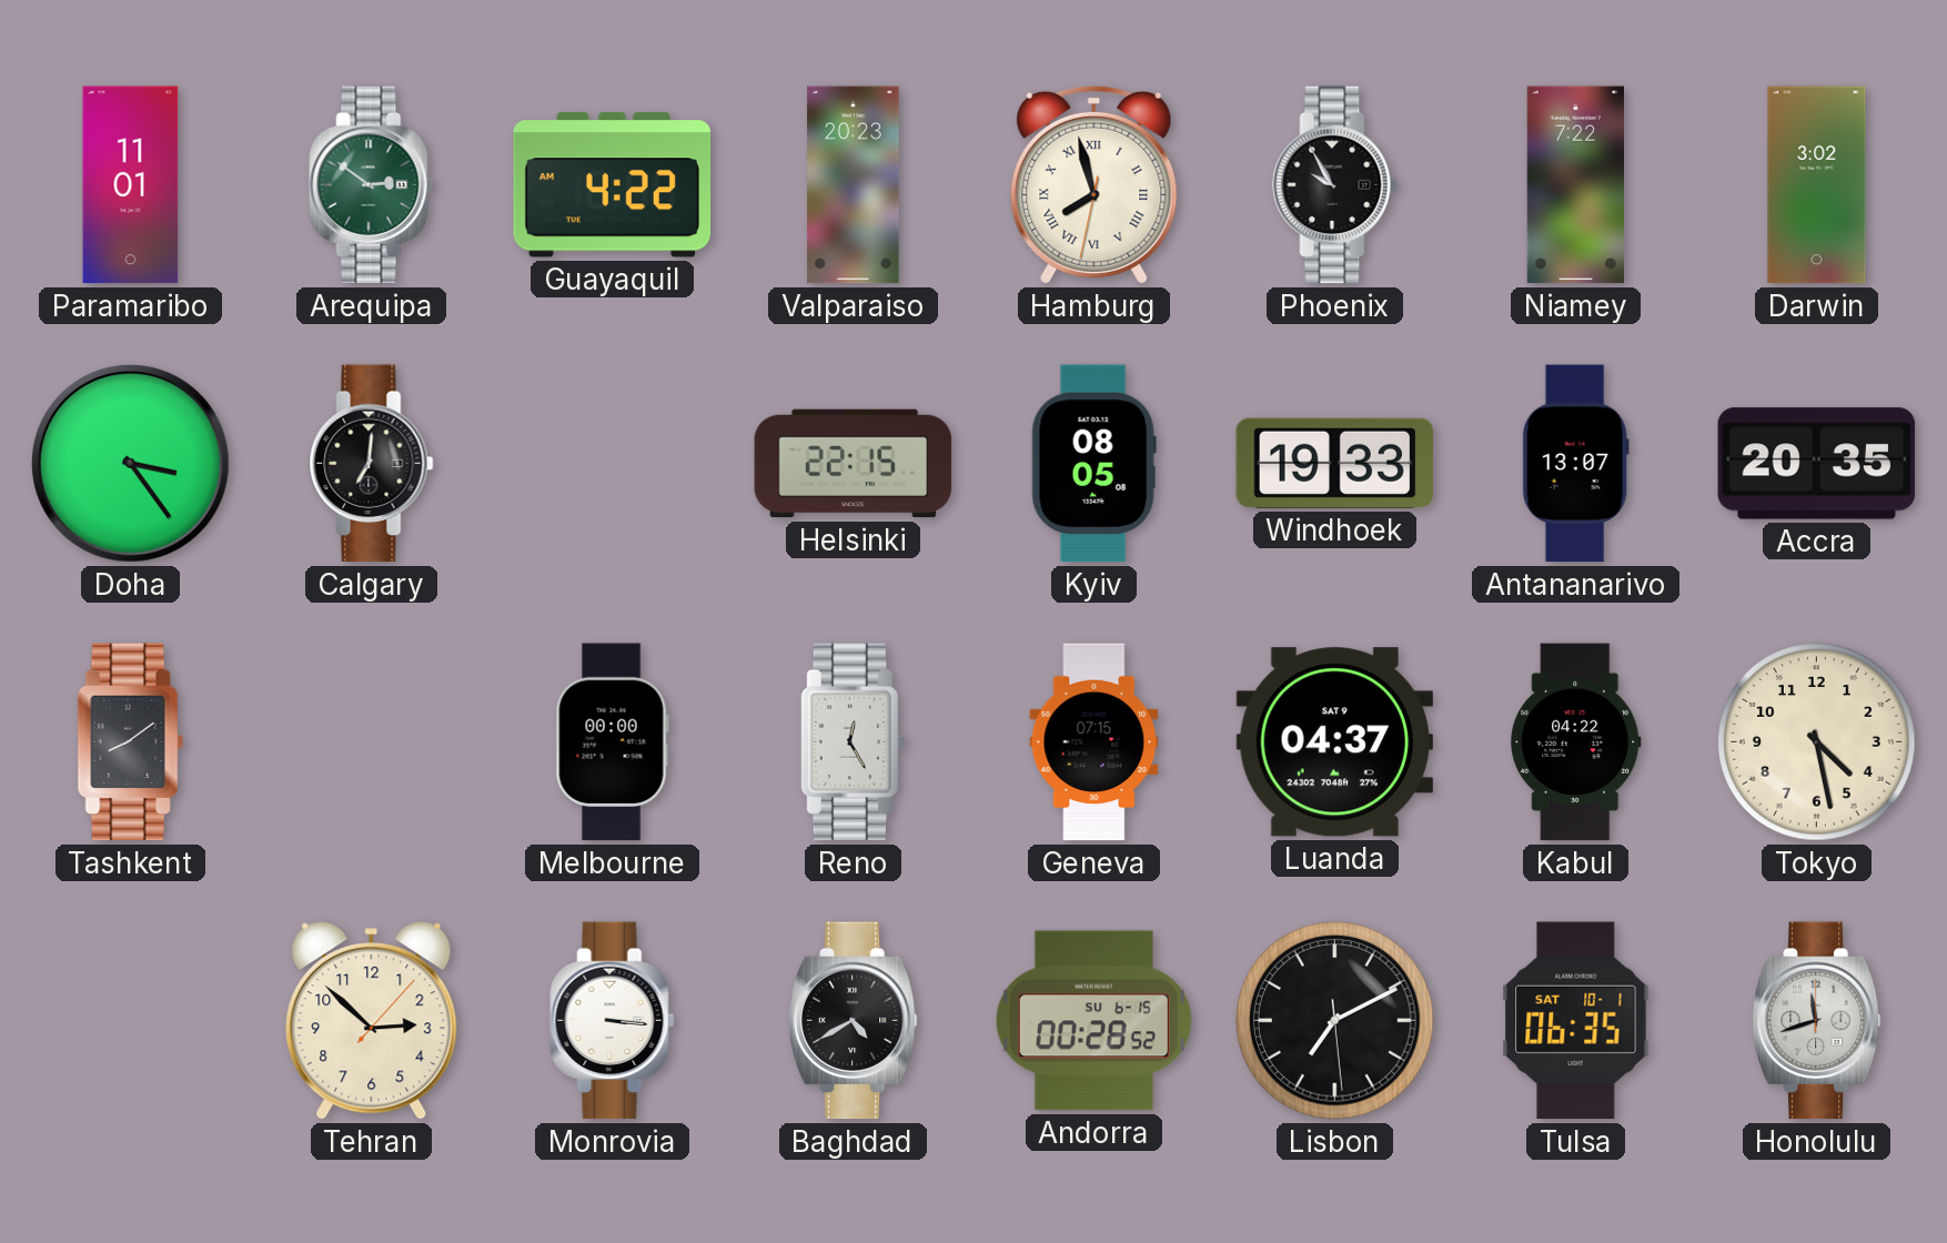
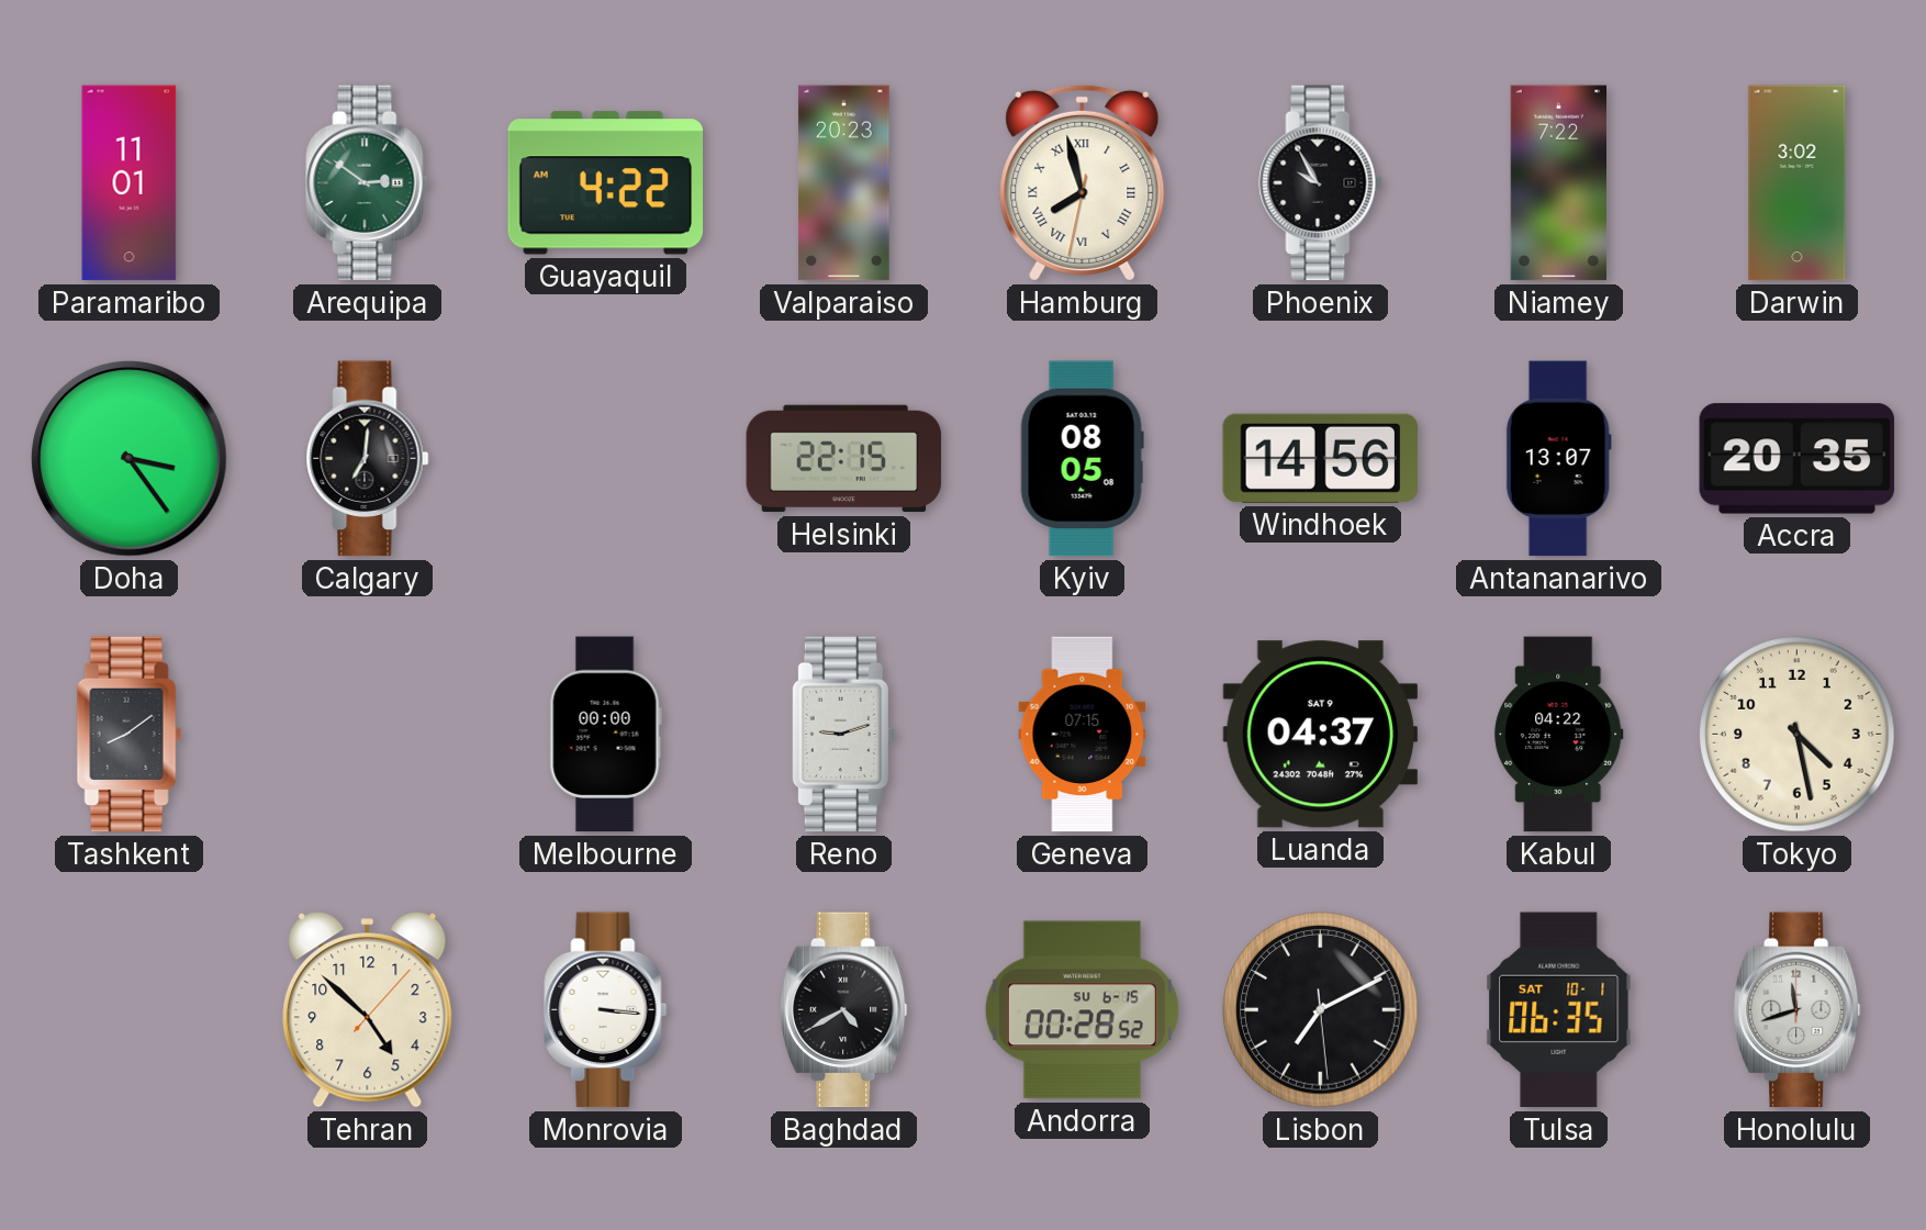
Windhoek: 19:33 -> 14:56
Reno: 12:25 -> 9:12
Tehran: 2:52 -> 4:52
